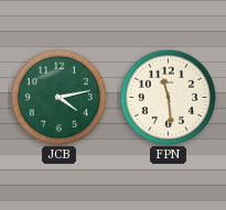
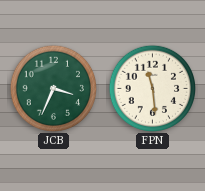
JCB: 4:13 -> 3:34
